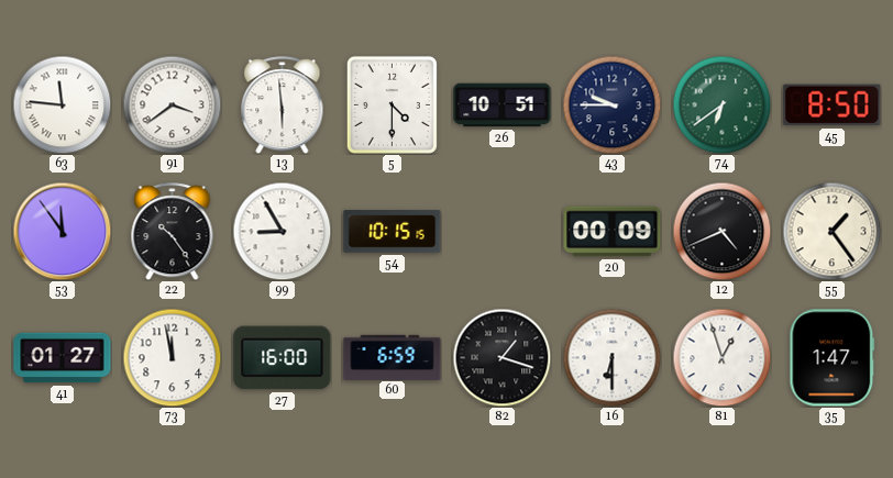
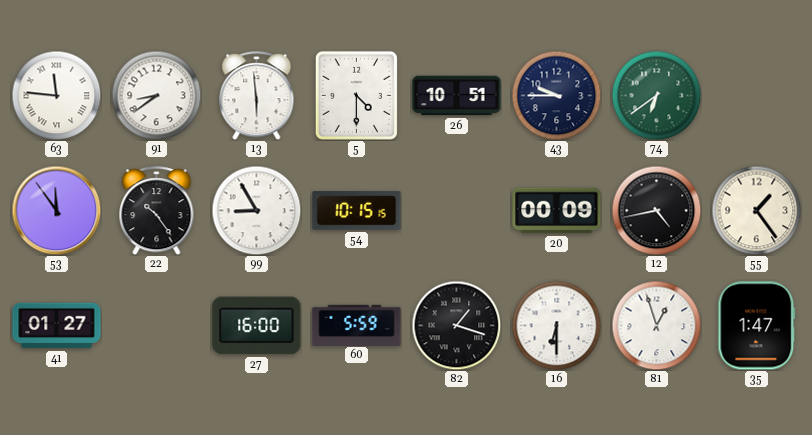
91: 3:39 -> 8:39
45: 8:50 -> none
12: 4:41 -> 4:43
73: 11:58 -> none
60: 6:59 -> 5:59
